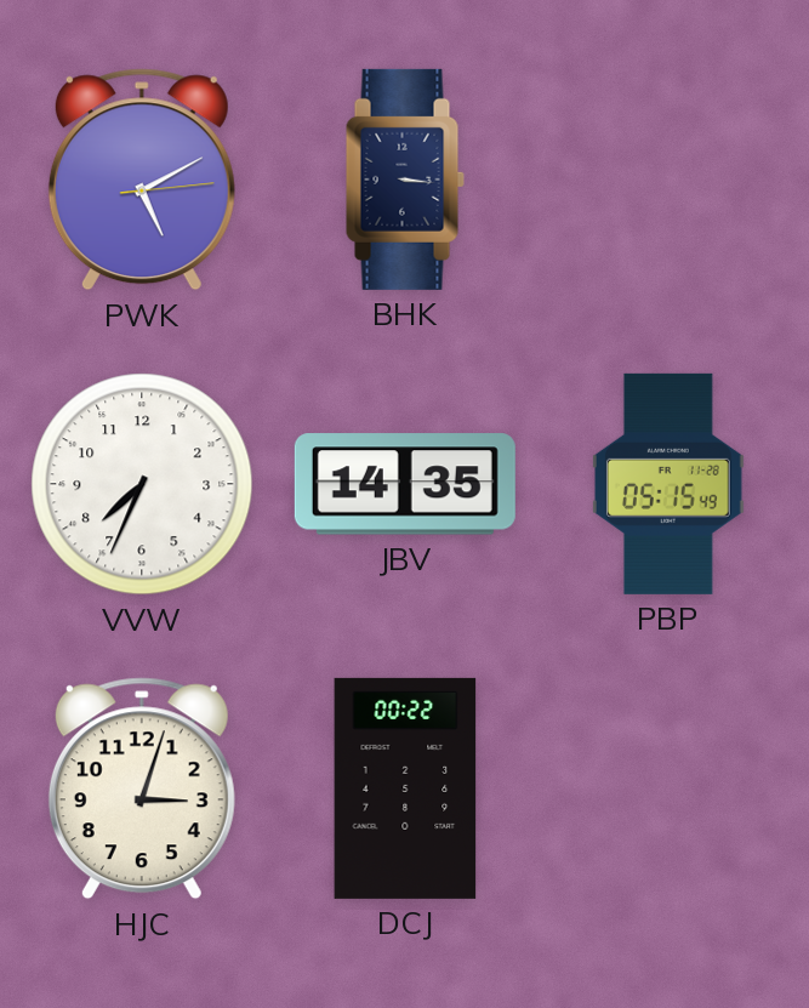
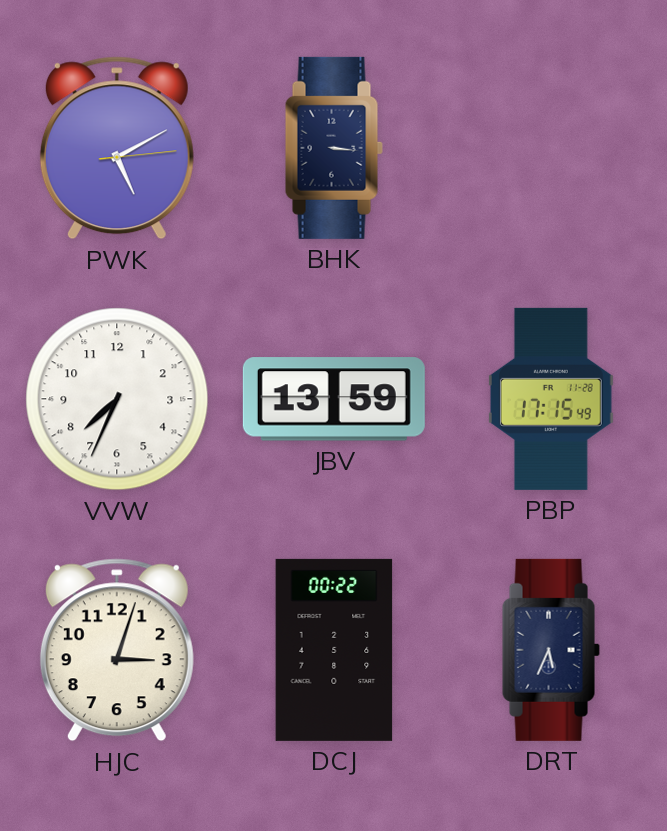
JBV: 14:35 -> 13:59
PBP: 05:15 -> 17:15
DRT: none -> 5:34
